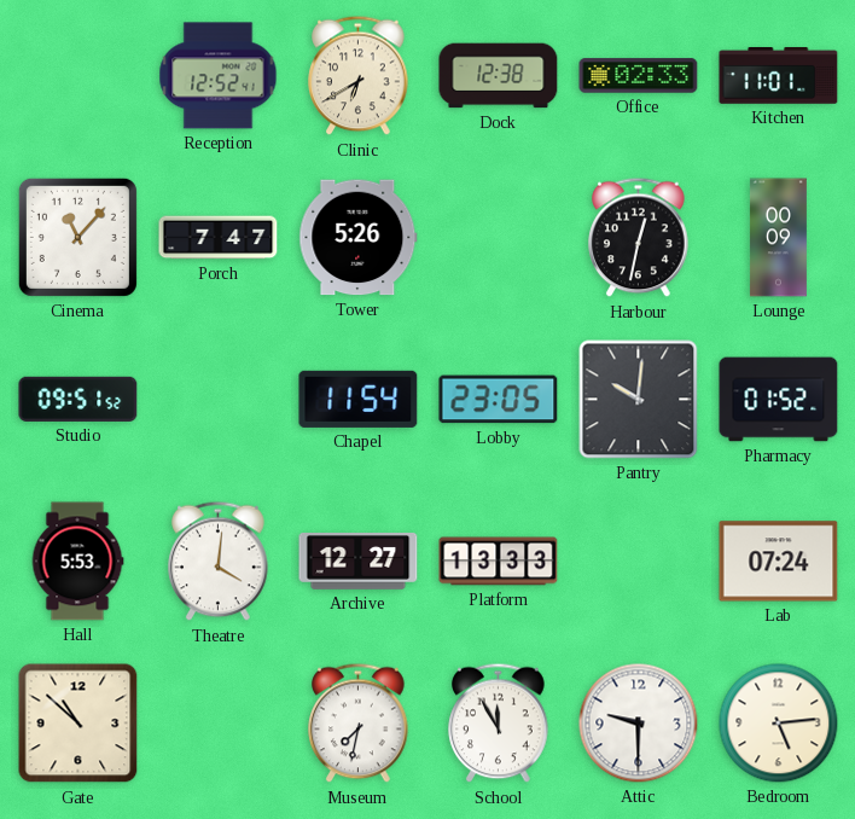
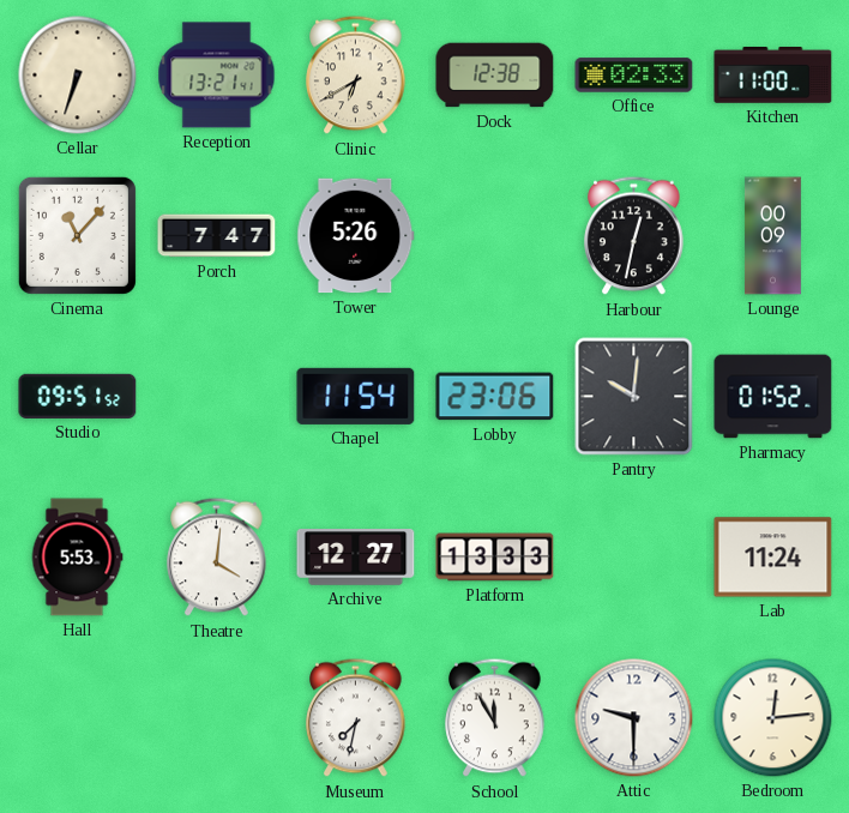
Cellar: none -> 6:33
Reception: 12:52 -> 13:21
Kitchen: 11:01 -> 11:00
Lobby: 23:05 -> 23:06
Lab: 07:24 -> 11:24
Gate: 10:52 -> none
Bedroom: 5:14 -> 12:14
